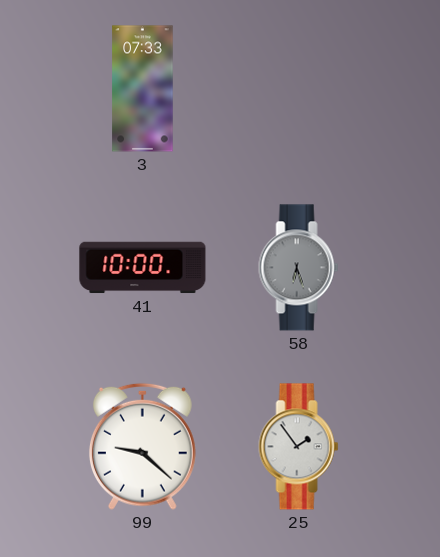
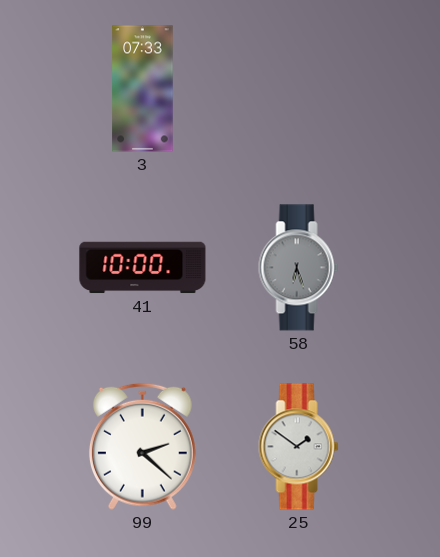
99: 9:22 -> 2:22
25: 1:54 -> 1:51
